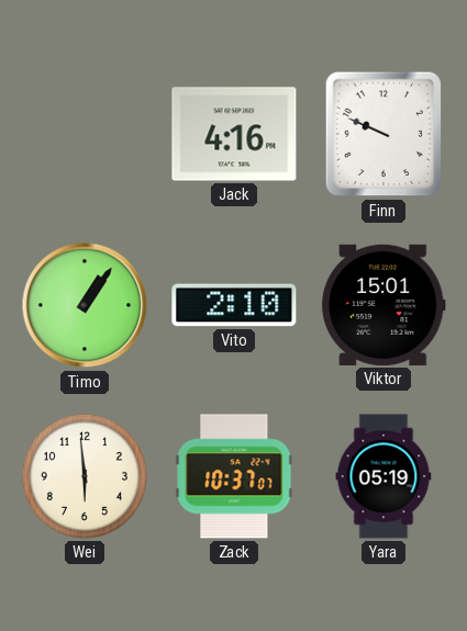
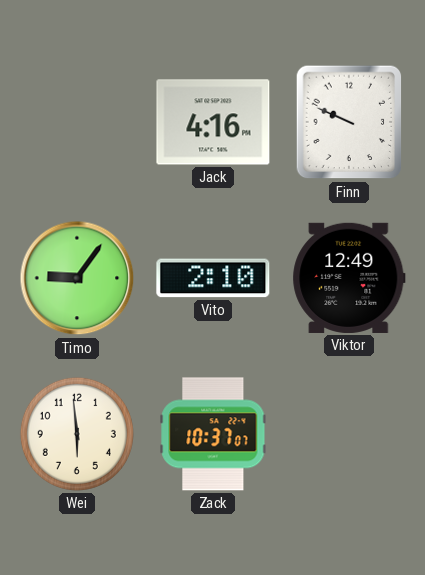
Timo: 1:06 -> 9:06
Viktor: 15:01 -> 12:49
Yara: 05:19 -> none
